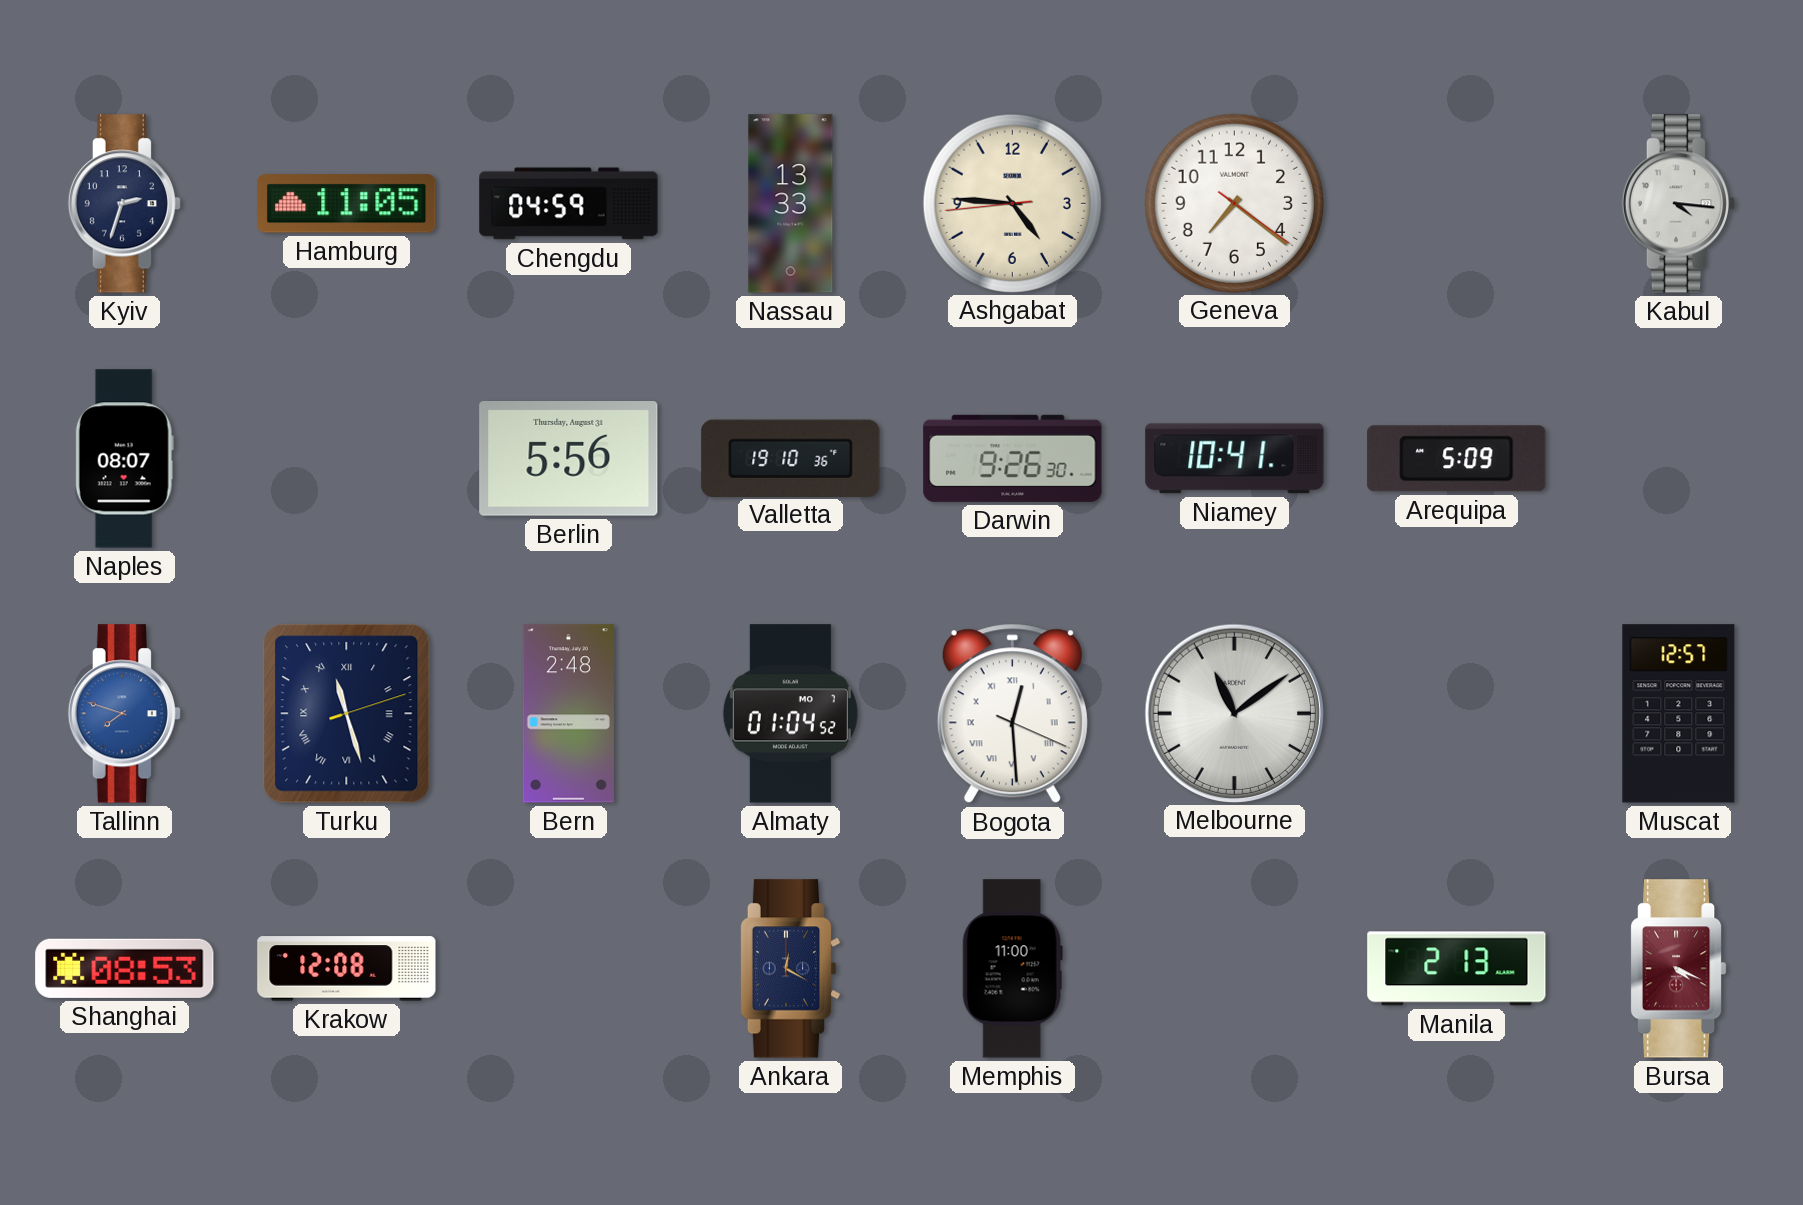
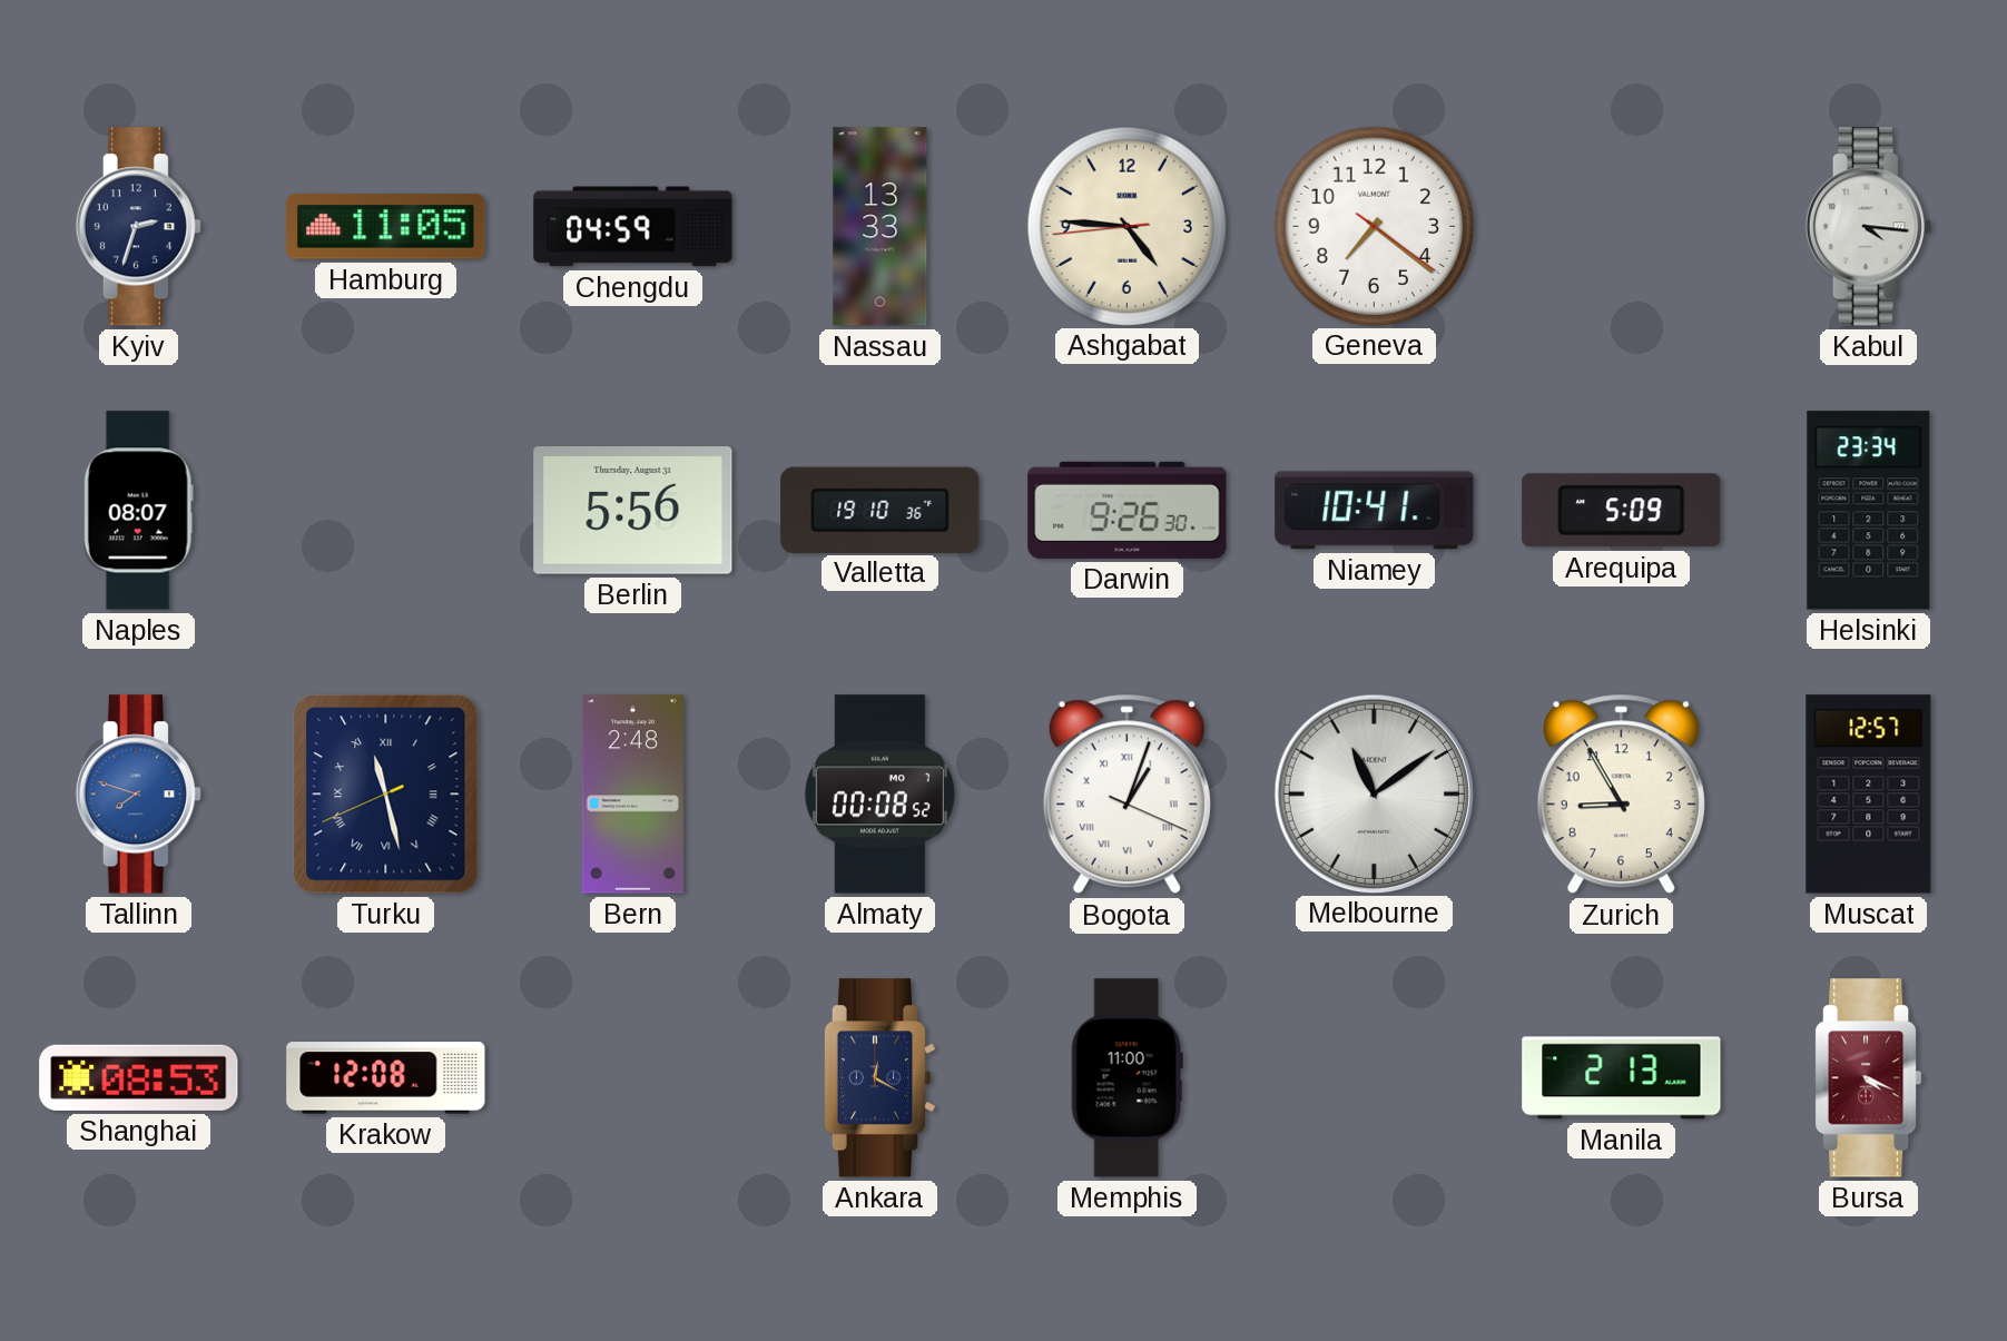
Helsinki: none -> 23:34
Turku: 11:27:12 -> 11:27:41
Almaty: 01:04 -> 00:08
Bogota: 12:29 -> 1:03
Zurich: none -> 8:55
